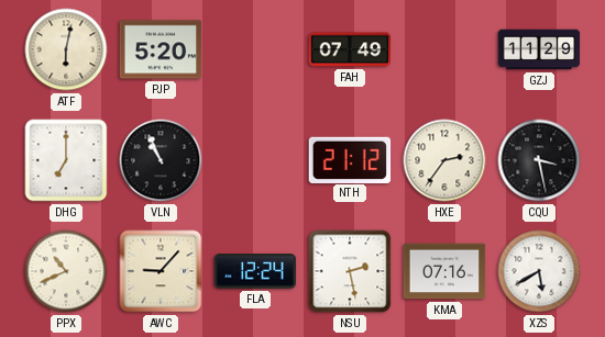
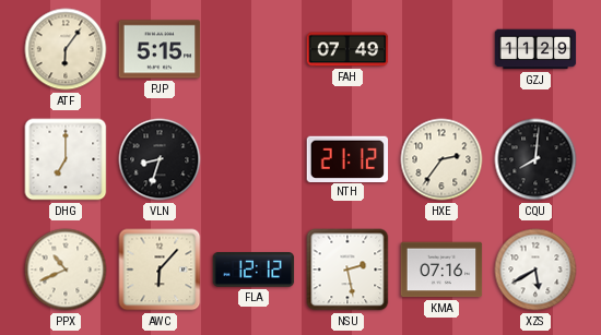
ATF: 6:02 -> 6:06
PJP: 5:20 -> 5:15
VLN: 10:56 -> 8:33
CQU: 3:28 -> 8:01
AWC: 9:07 -> 6:07
FLA: 12:24 -> 12:12
